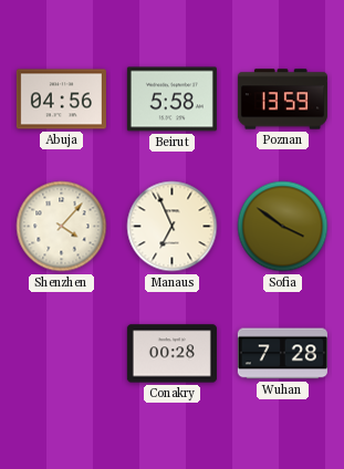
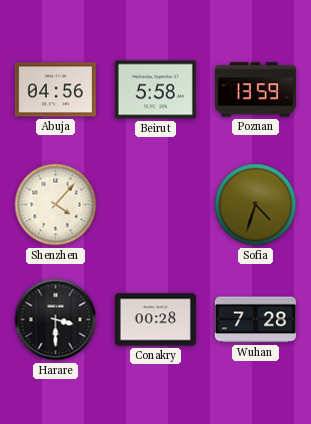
Manaus: 6:56 -> none
Sofia: 3:51 -> 4:33
Harare: none -> 3:30
